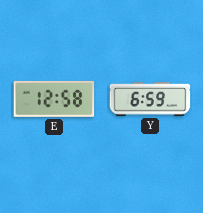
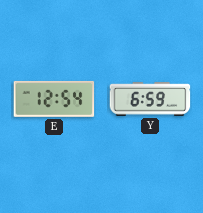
E: 12:58 -> 12:54
